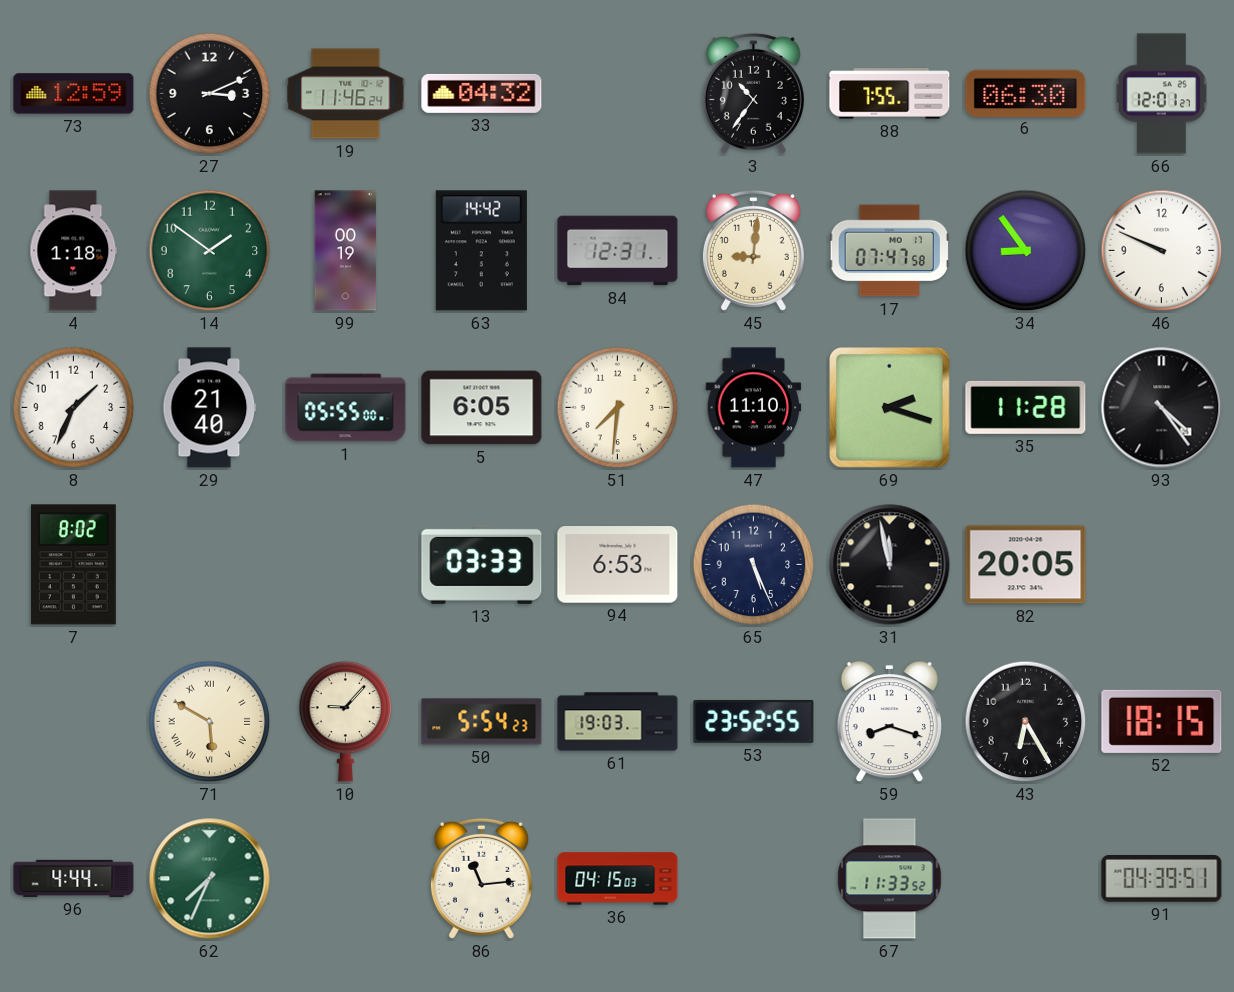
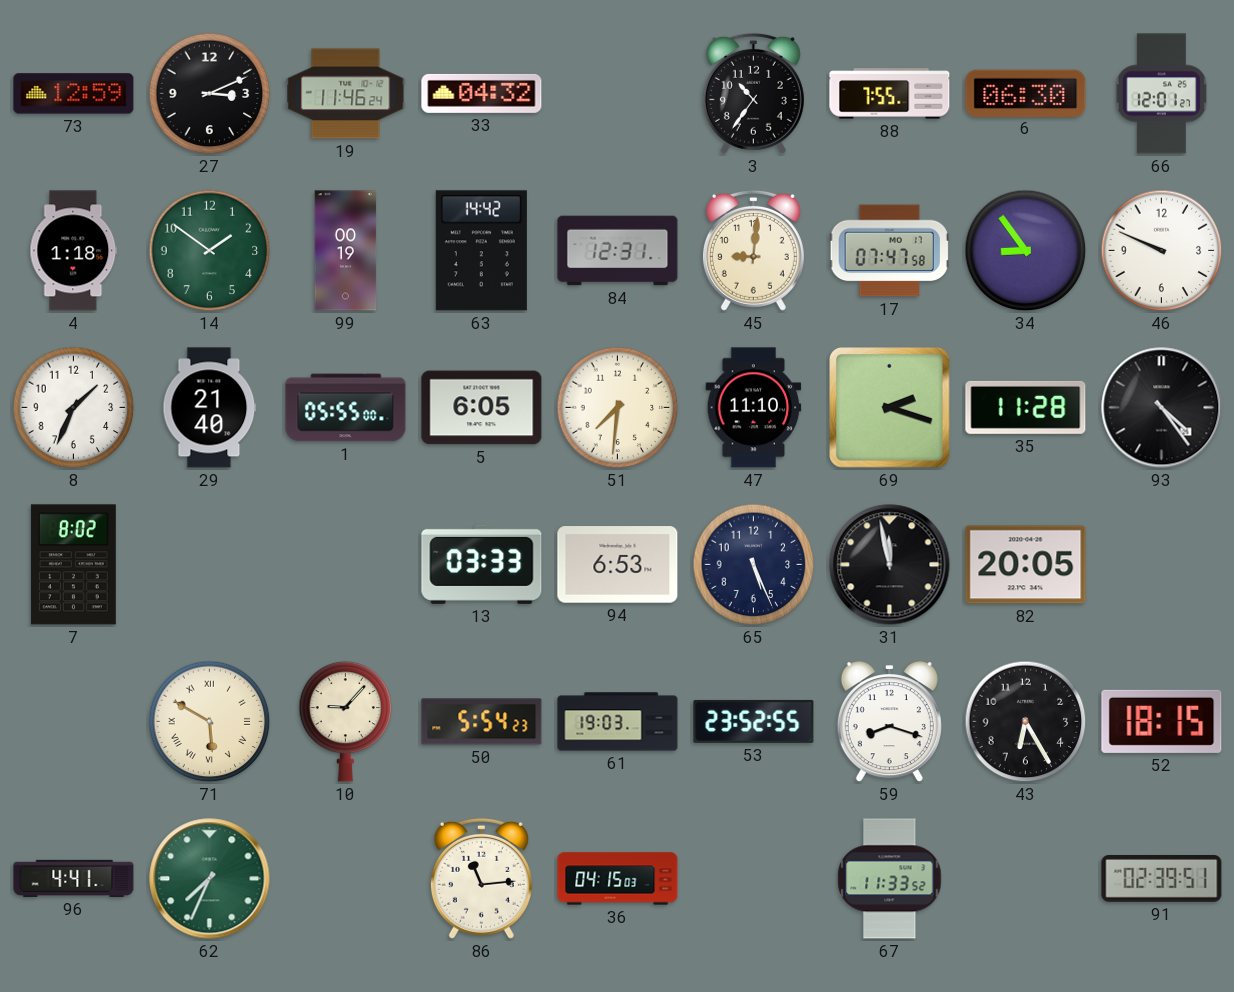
96: 4:44 -> 4:41
91: 04:39 -> 02:39
